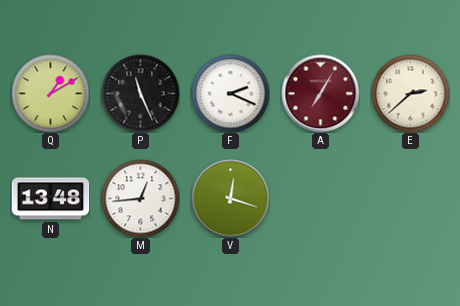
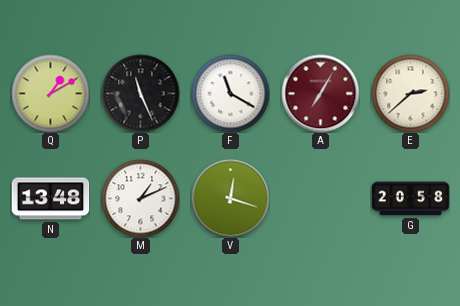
F: 2:19 -> 11:20
M: 12:44 -> 1:11
G: none -> 20:58
